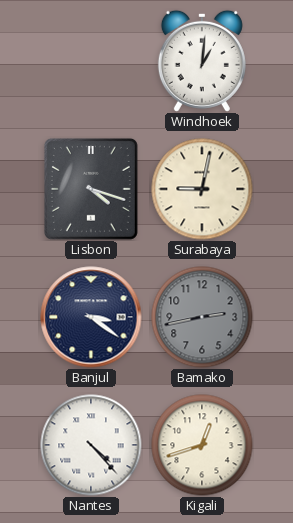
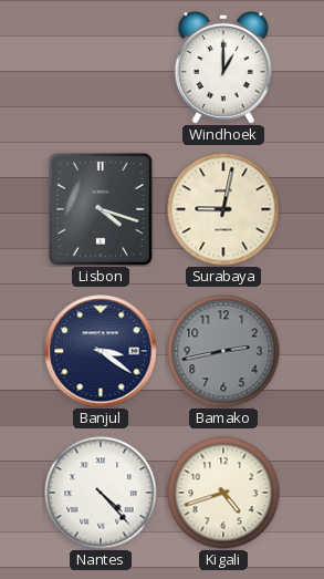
Windhoek: 1:01 -> 1:00
Kigali: 12:42 -> 4:42
